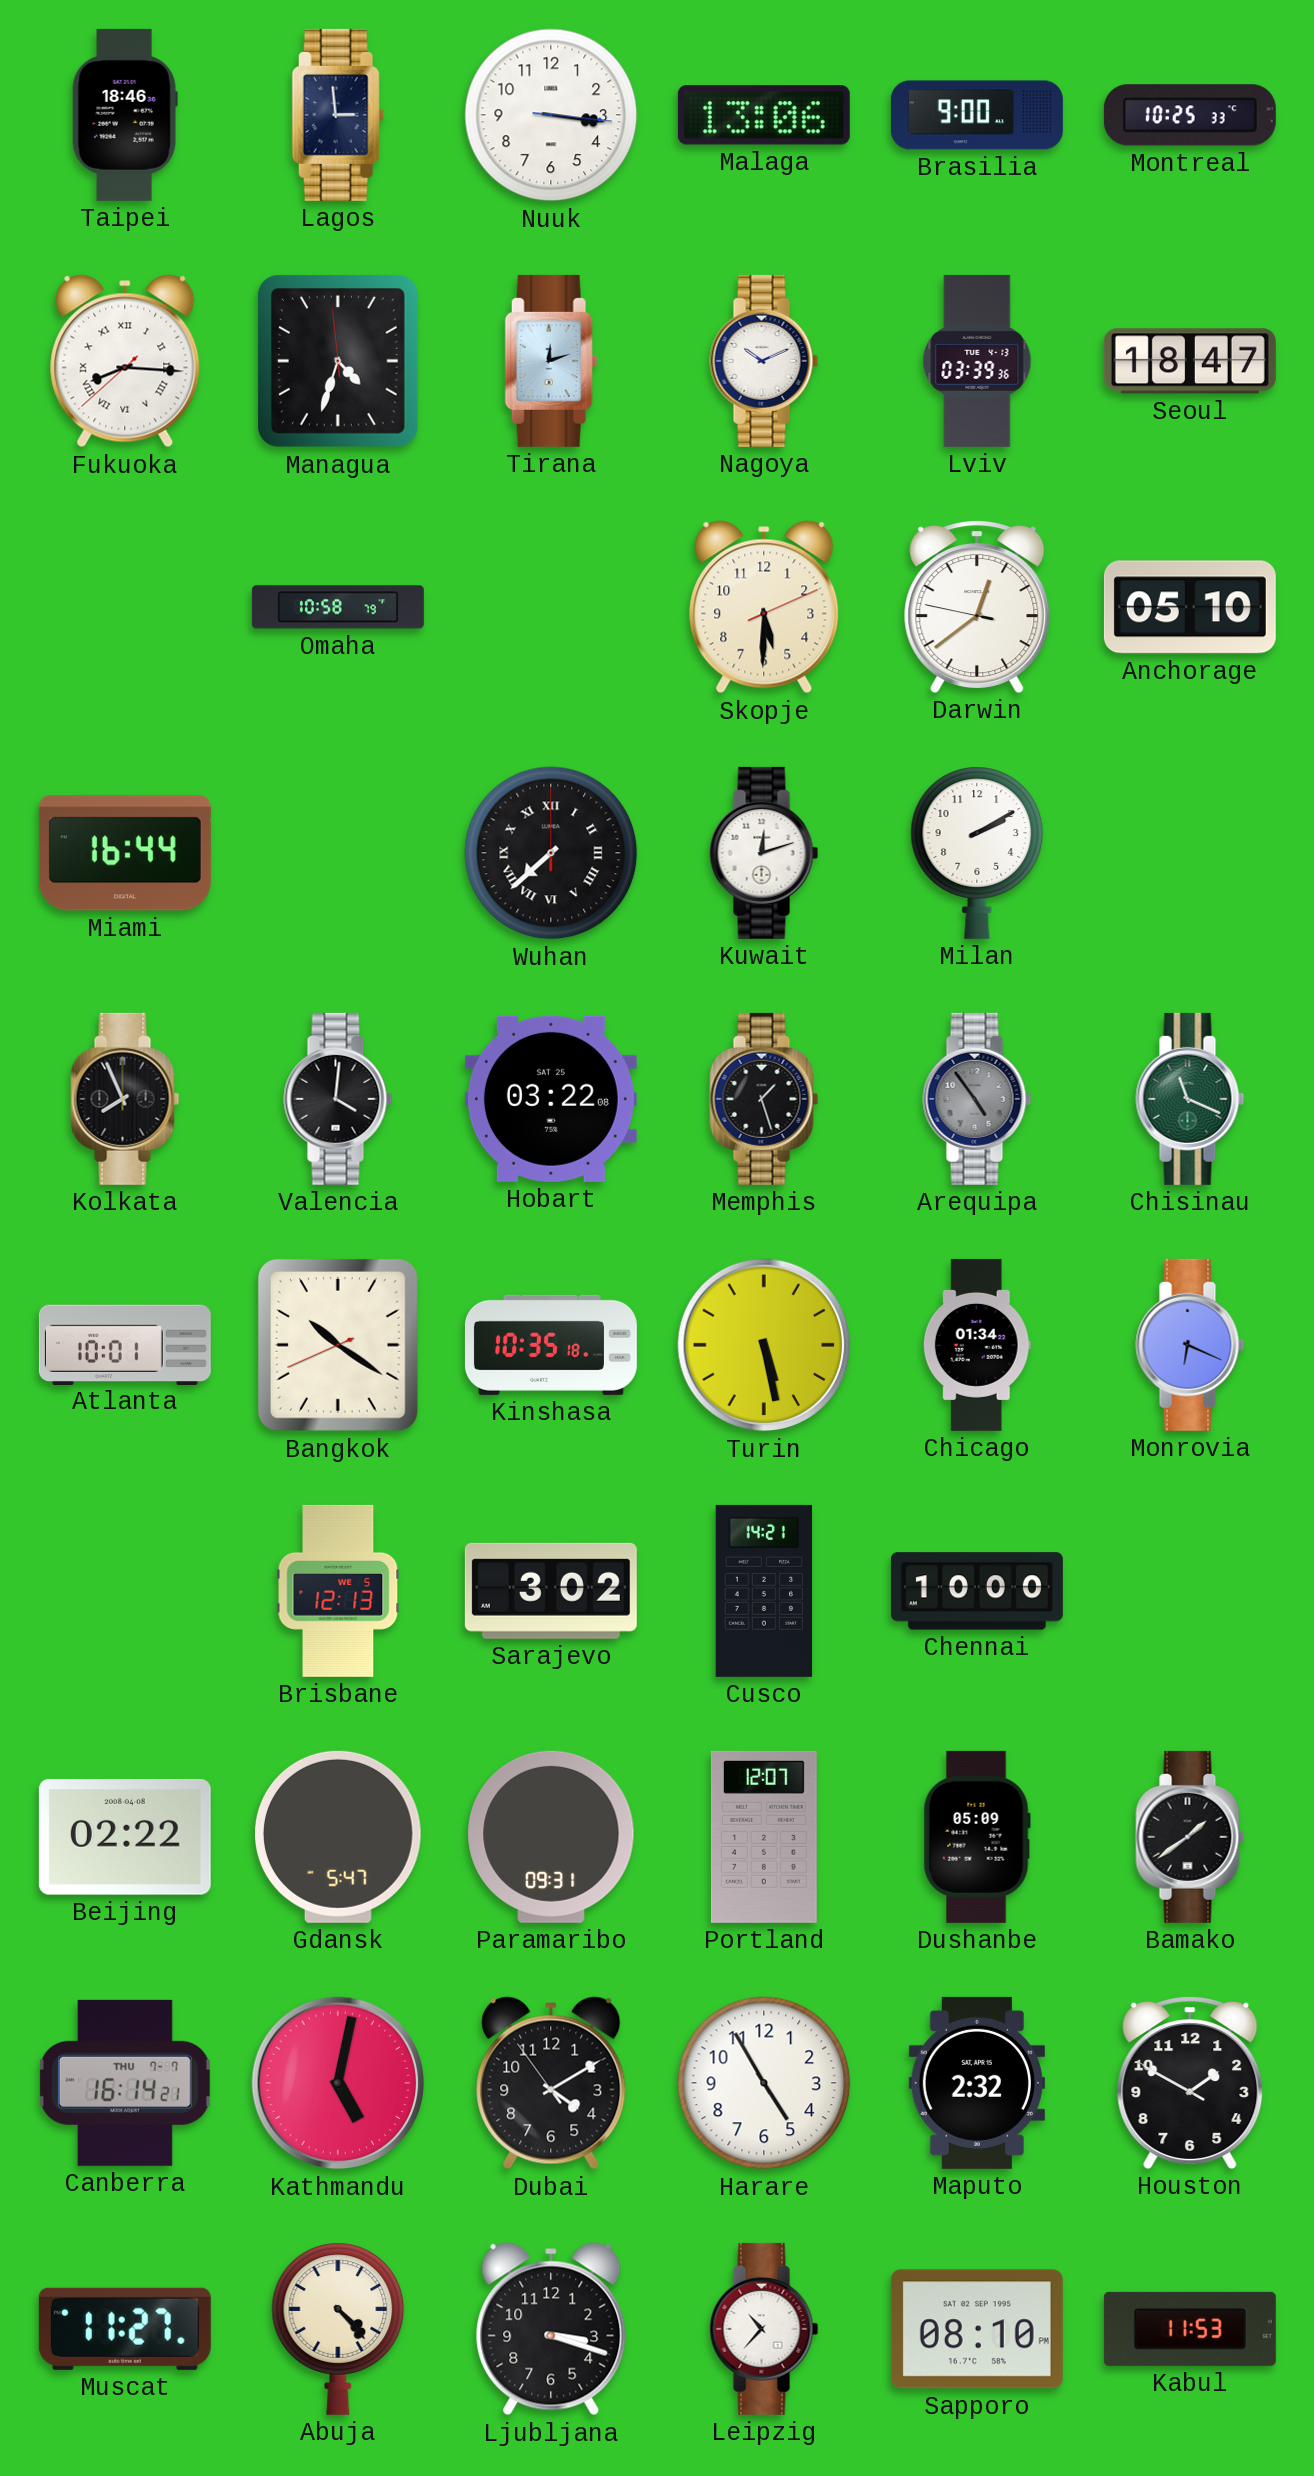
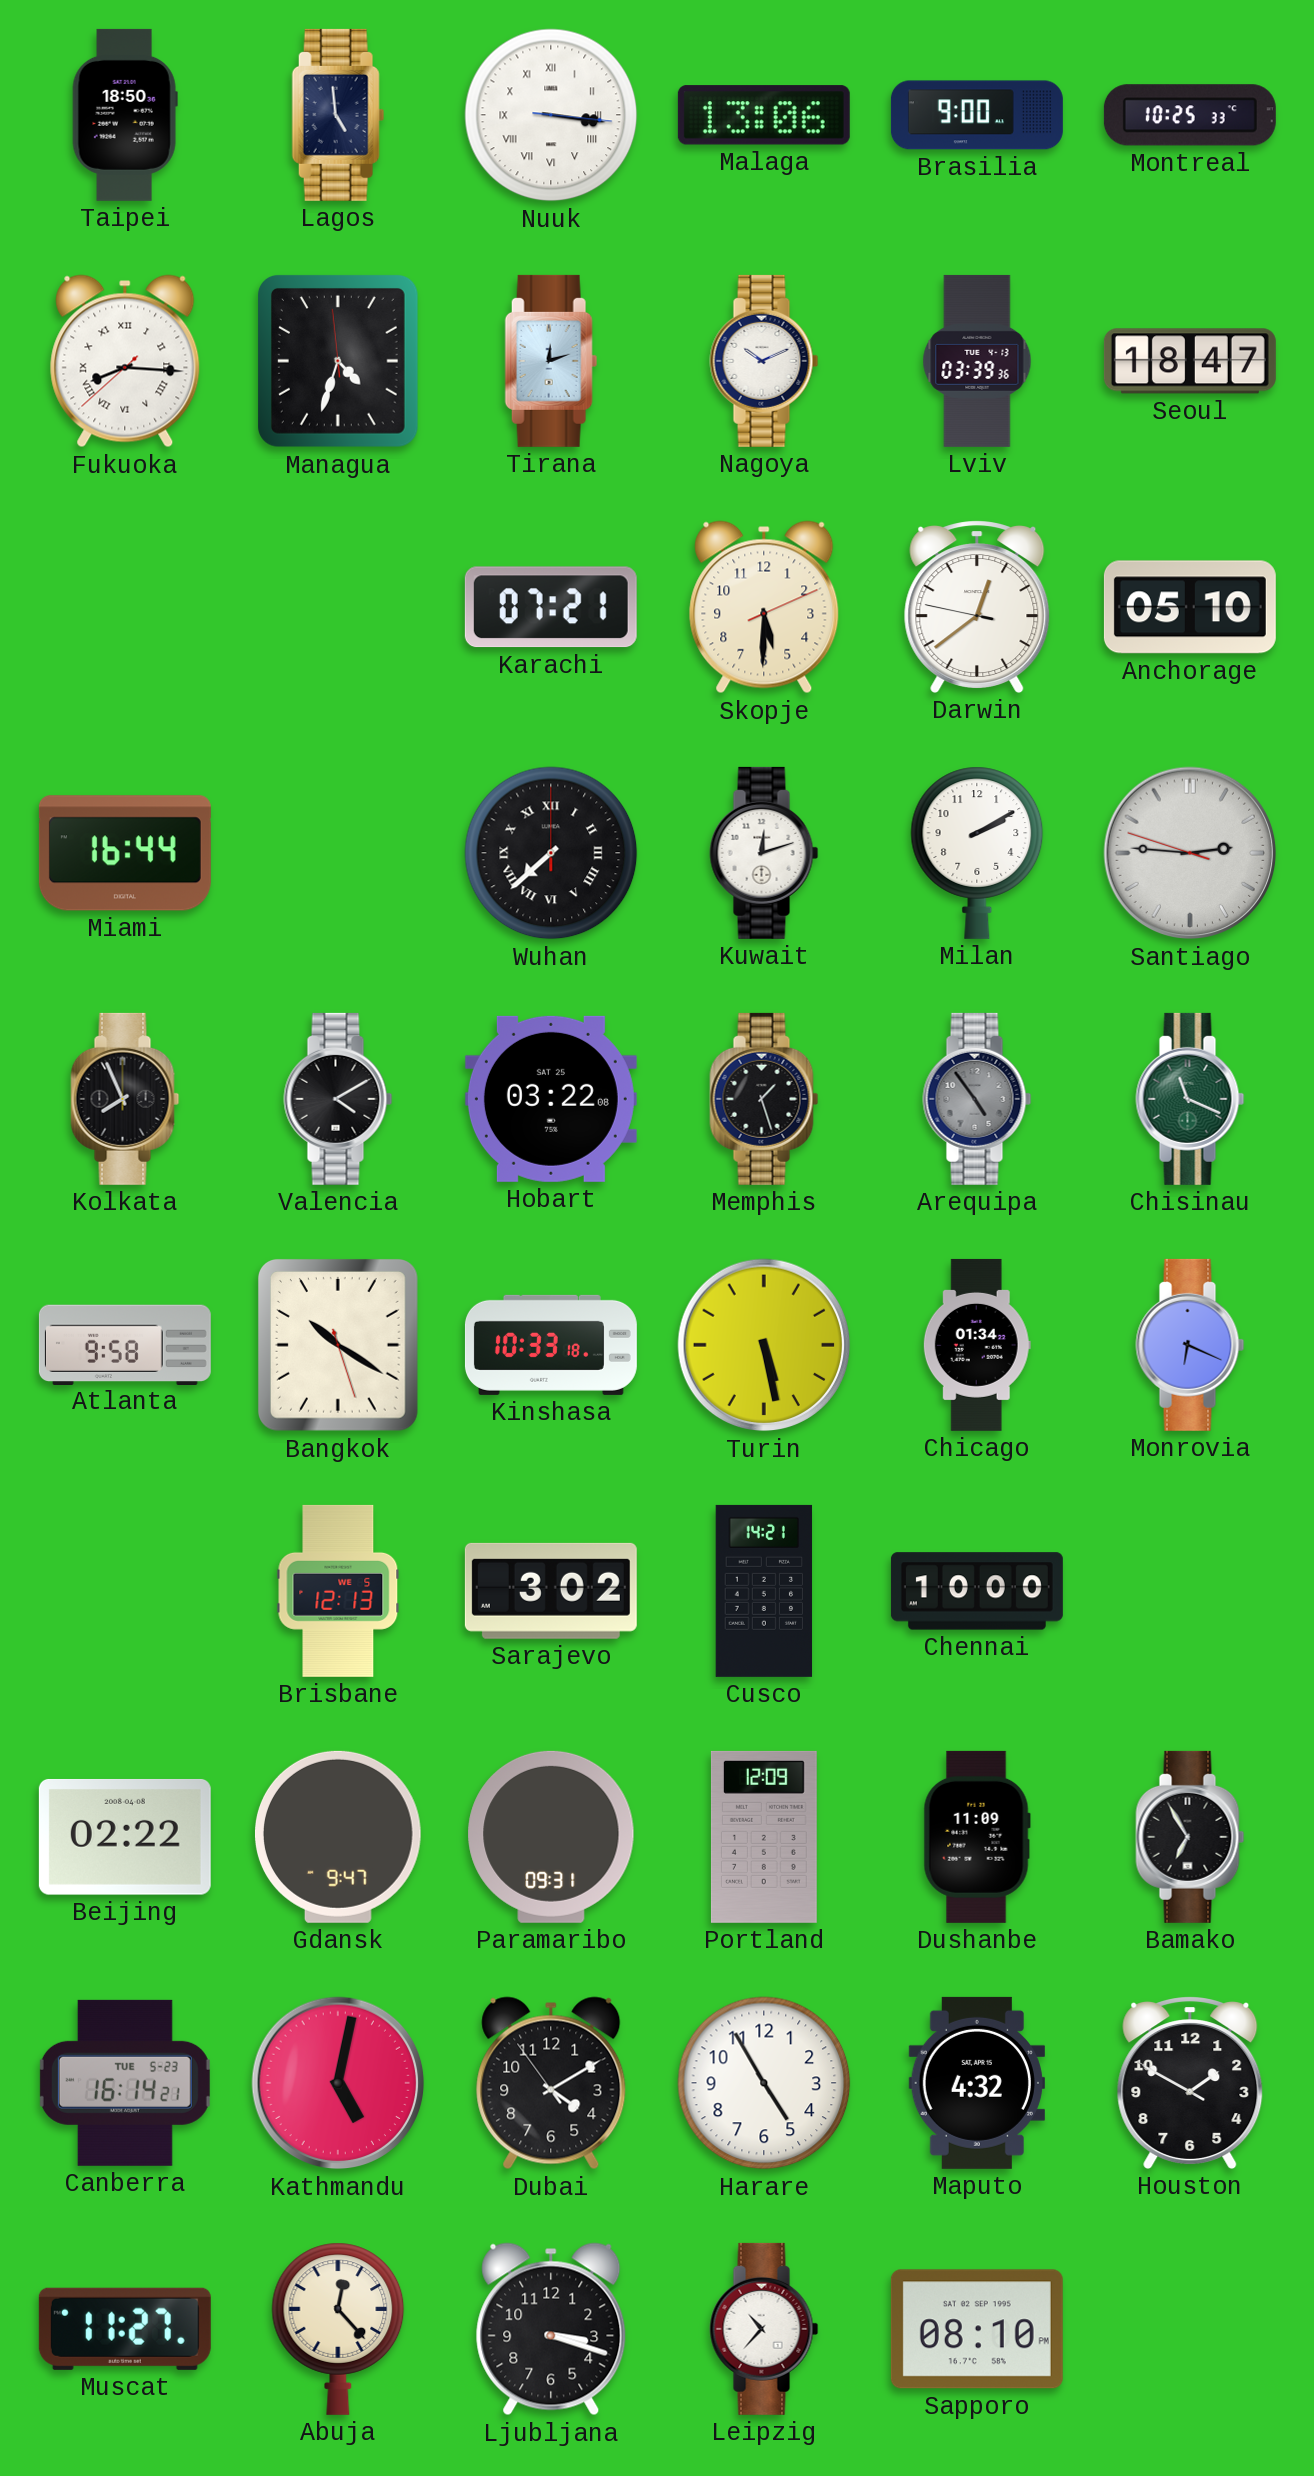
Taipei: 18:46 -> 18:50
Lagos: 2:59 -> 4:59
Nuuk numerals: Arabic -> Roman
Omaha: 10:58 -> none
Karachi: none -> 07:21
Santiago: none -> 2:45
Valencia: 4:01 -> 4:10
Atlanta: 10:01 -> 9:58
Bangkok: 10:20:41 -> 10:20:27
Kinshasa: 10:35 -> 10:33
Gdansk: 5:47 -> 9:47
Portland: 12:07 -> 12:09
Dushanbe: 05:09 -> 11:09
Bamako: 1:39 -> 6:55
Canberra date: THU 7-7 -> TUE 5-23
Maputo: 2:32 -> 4:32
Abuja: 4:23 -> 12:23
Kabul: 11:53 -> none
